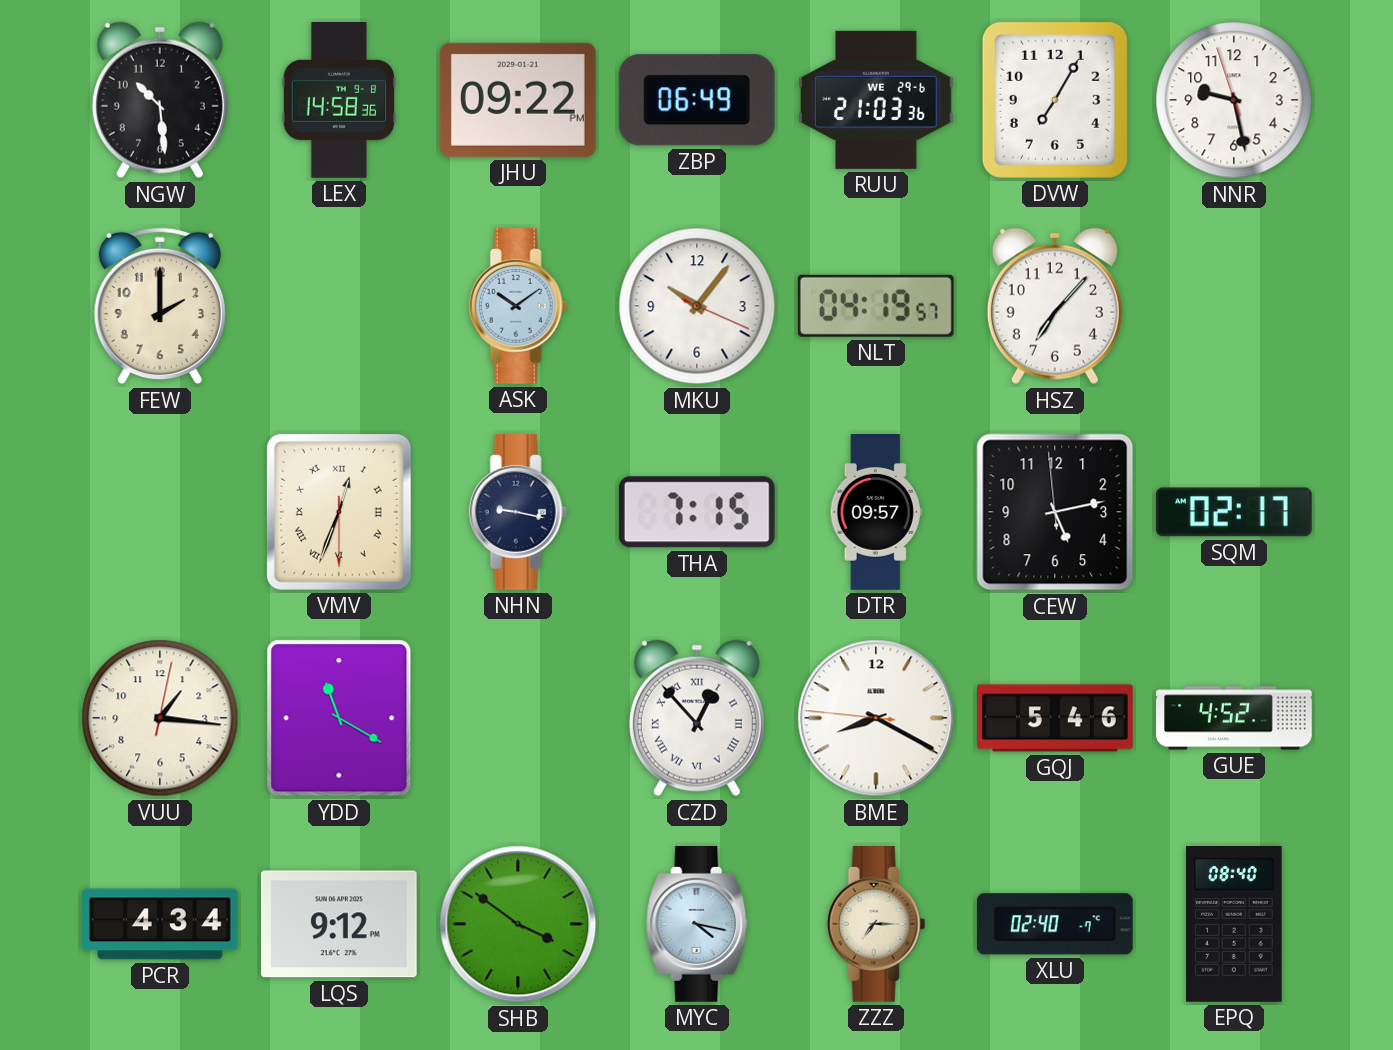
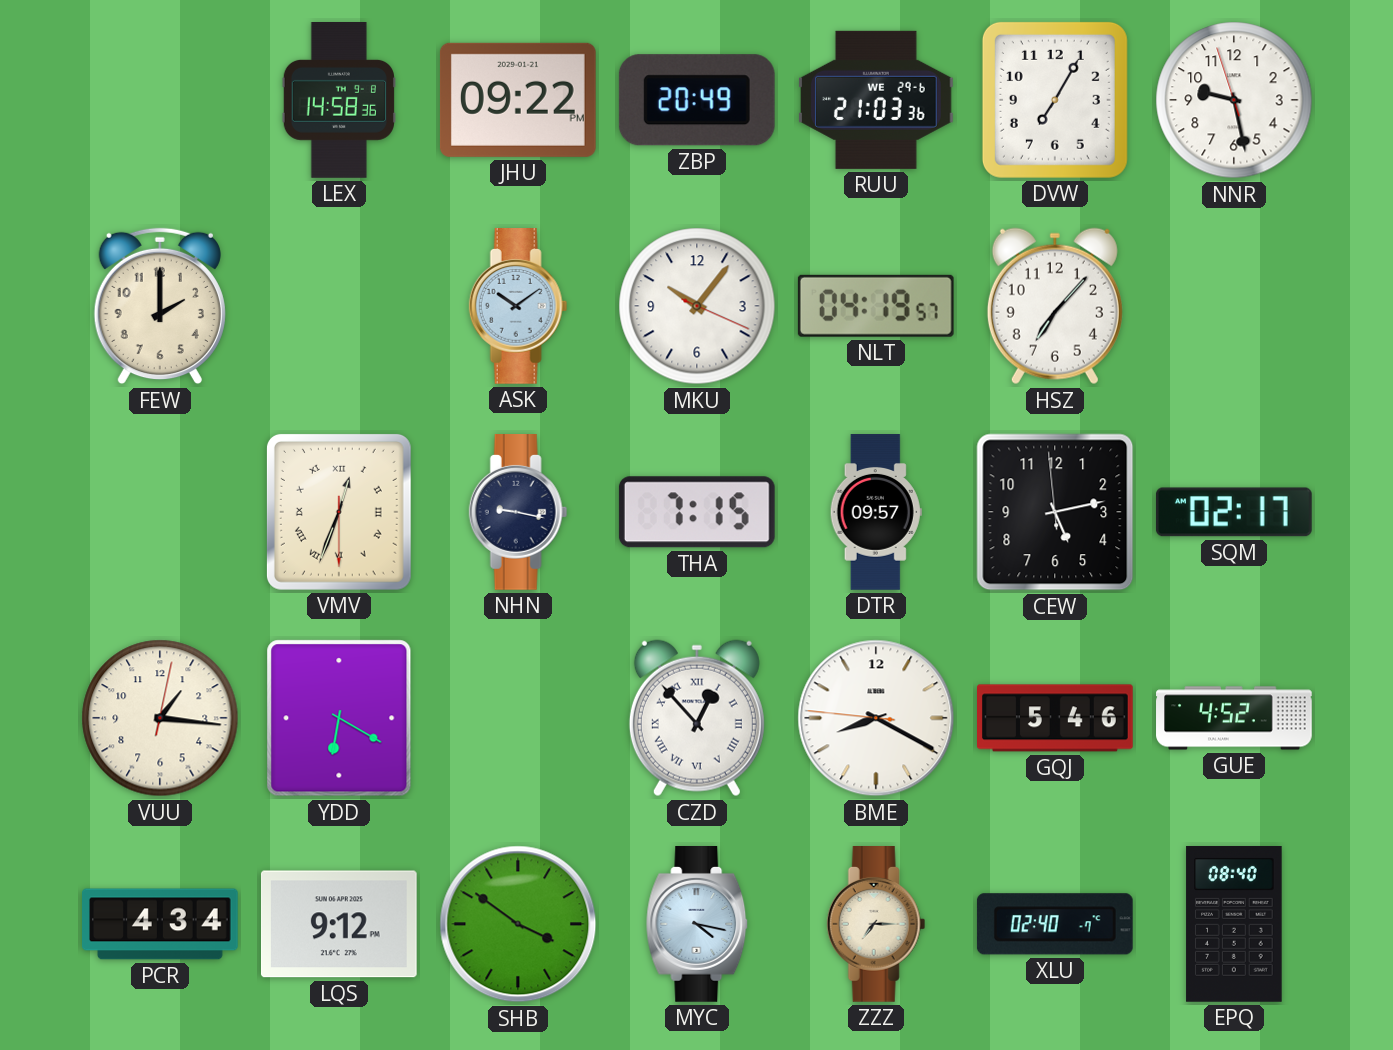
NGW: 10:29 -> none
ZBP: 06:49 -> 20:49
YDD: 11:20 -> 6:20
